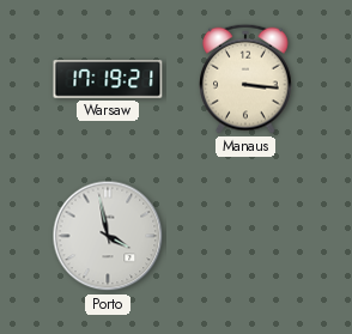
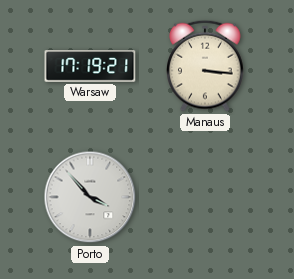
Porto: 3:58 -> 3:53
